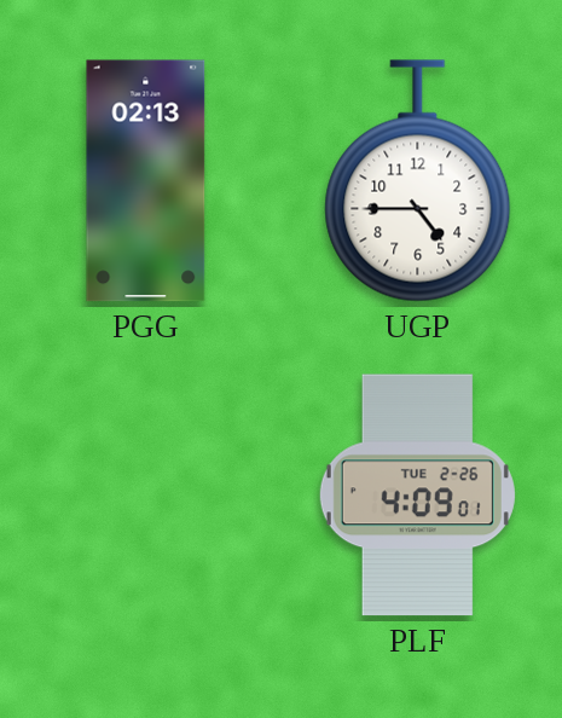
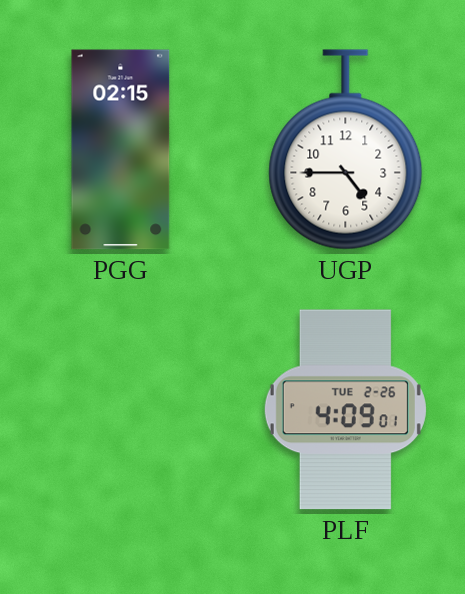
PGG: 02:13 -> 02:15
